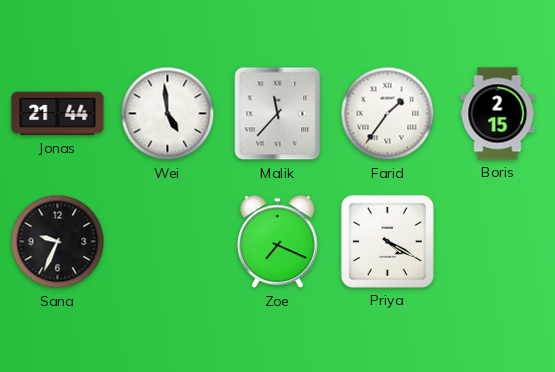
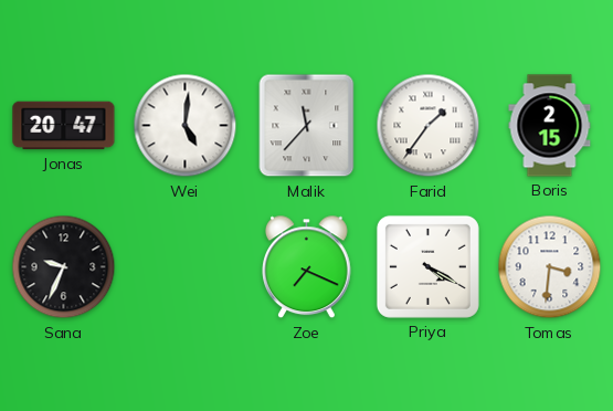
Jonas: 21:44 -> 20:47
Wei: 4:59 -> 5:01
Tomas: none -> 3:31
